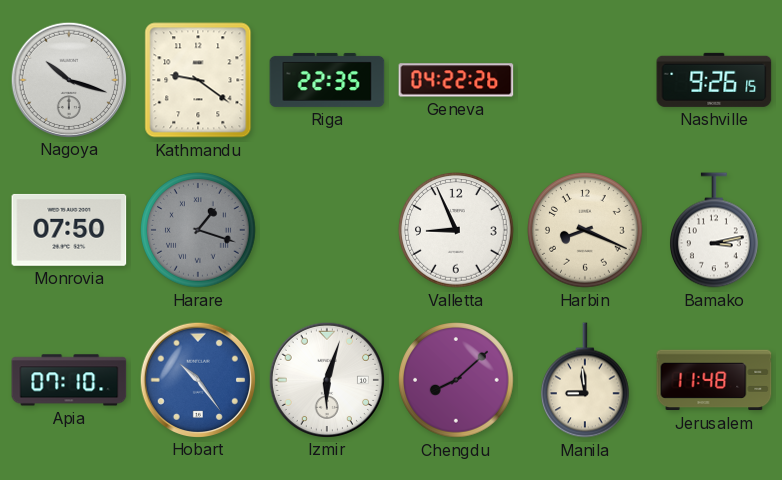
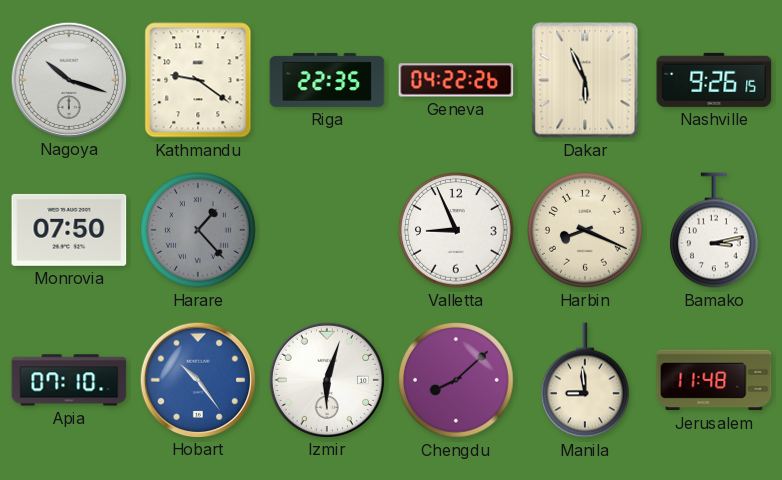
Dakar: none -> 5:56
Harare: 1:18 -> 1:23
